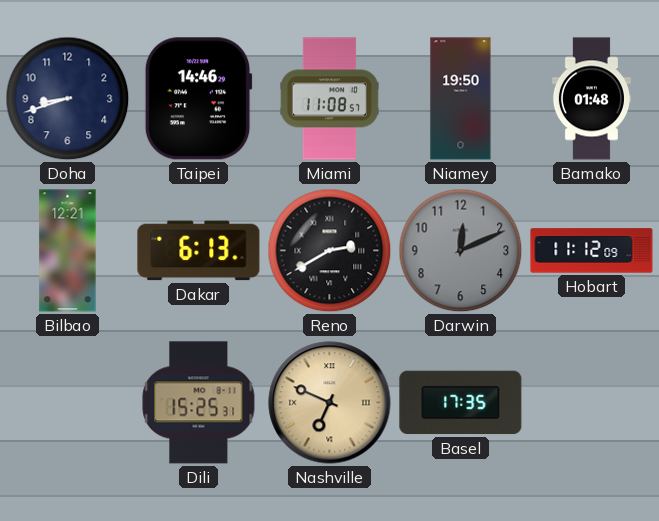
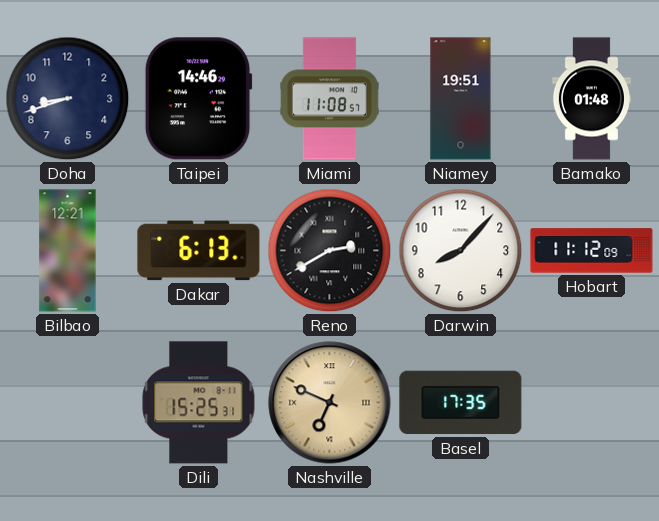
Niamey: 19:50 -> 19:51
Darwin: 12:11 -> 8:07
Darwin dial: grey -> white
